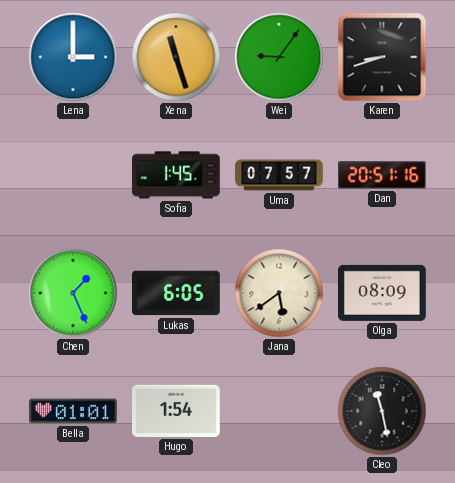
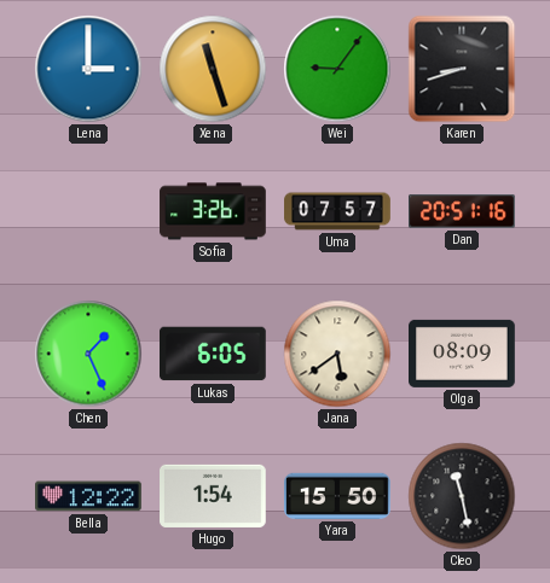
Sofia: 1:45 -> 3:26
Bella: 01:01 -> 12:22
Yara: none -> 15:50
